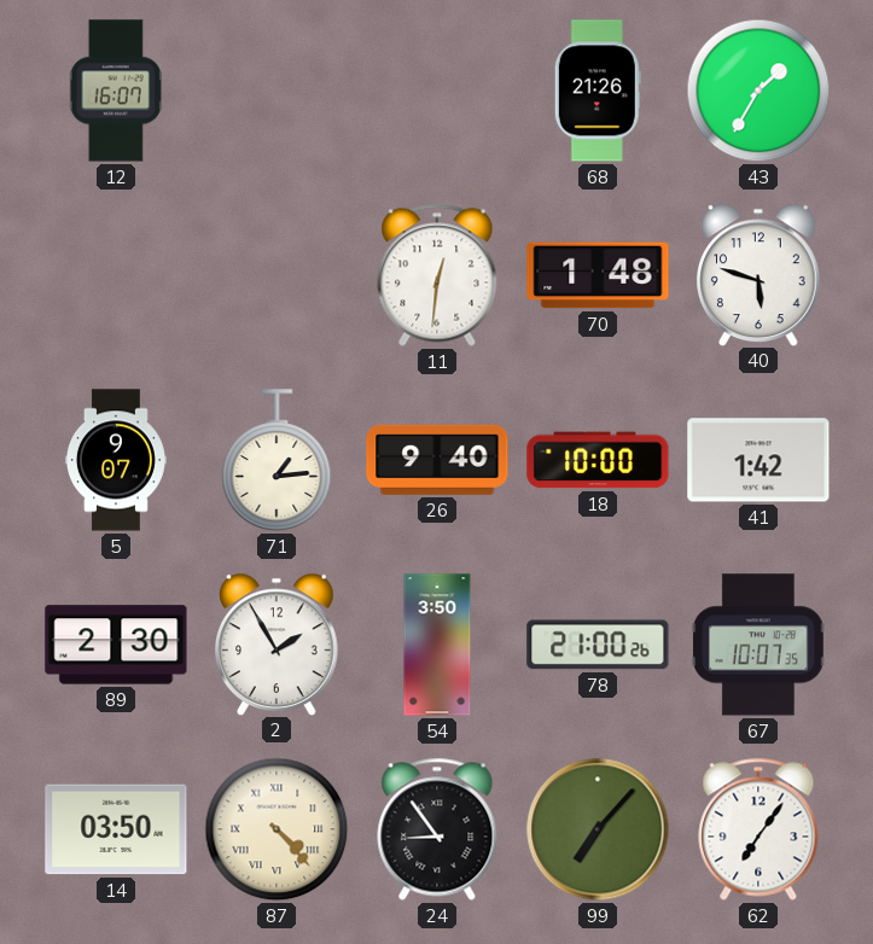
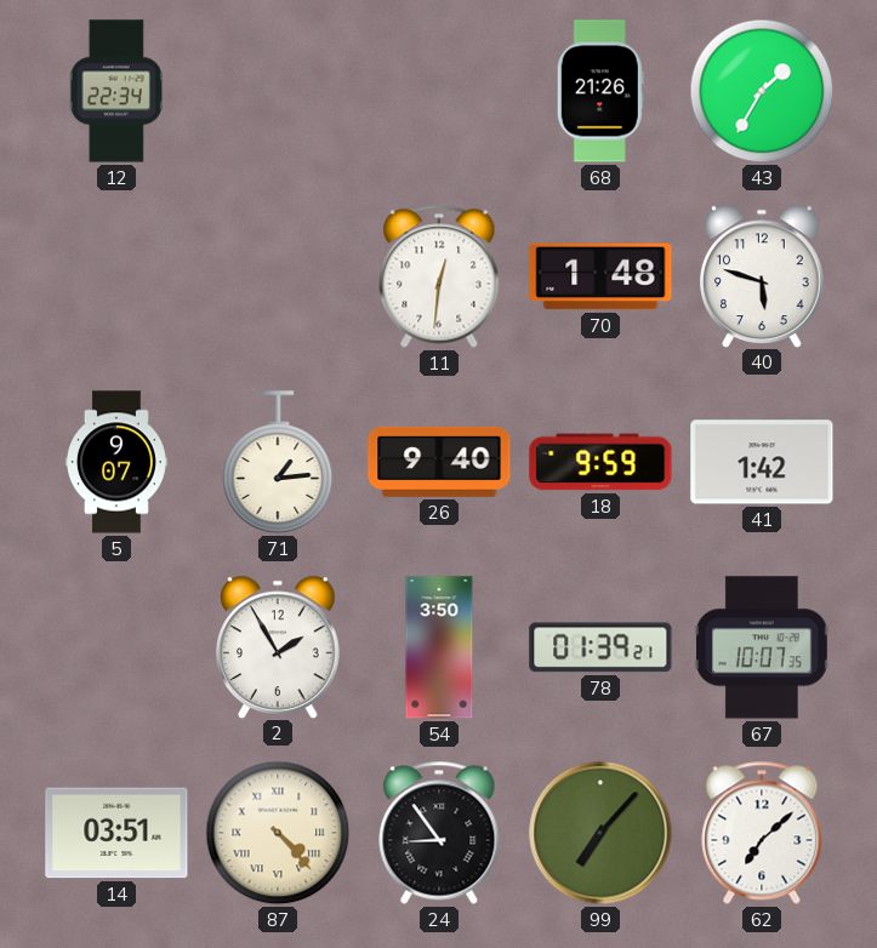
12: 16:07 -> 22:34
18: 10:00 -> 9:59
89: 2:30 -> none
78: 21:00 -> 01:39
14: 03:50 -> 03:51
62: 7:06 -> 7:08
